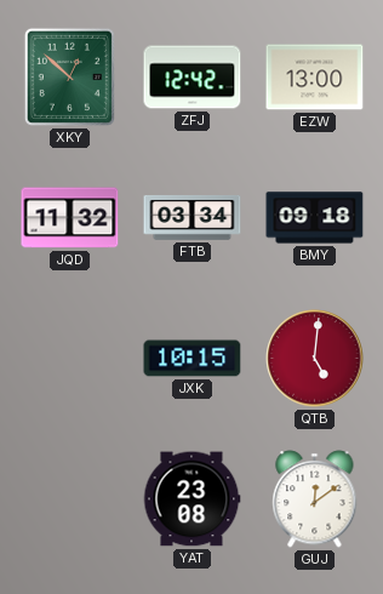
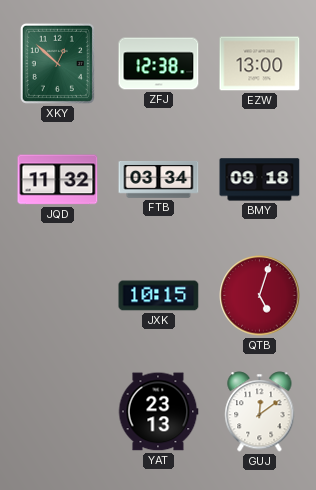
ZFJ: 12:42 -> 12:38
QTB: 5:01 -> 5:03
YAT: 23:08 -> 23:13
